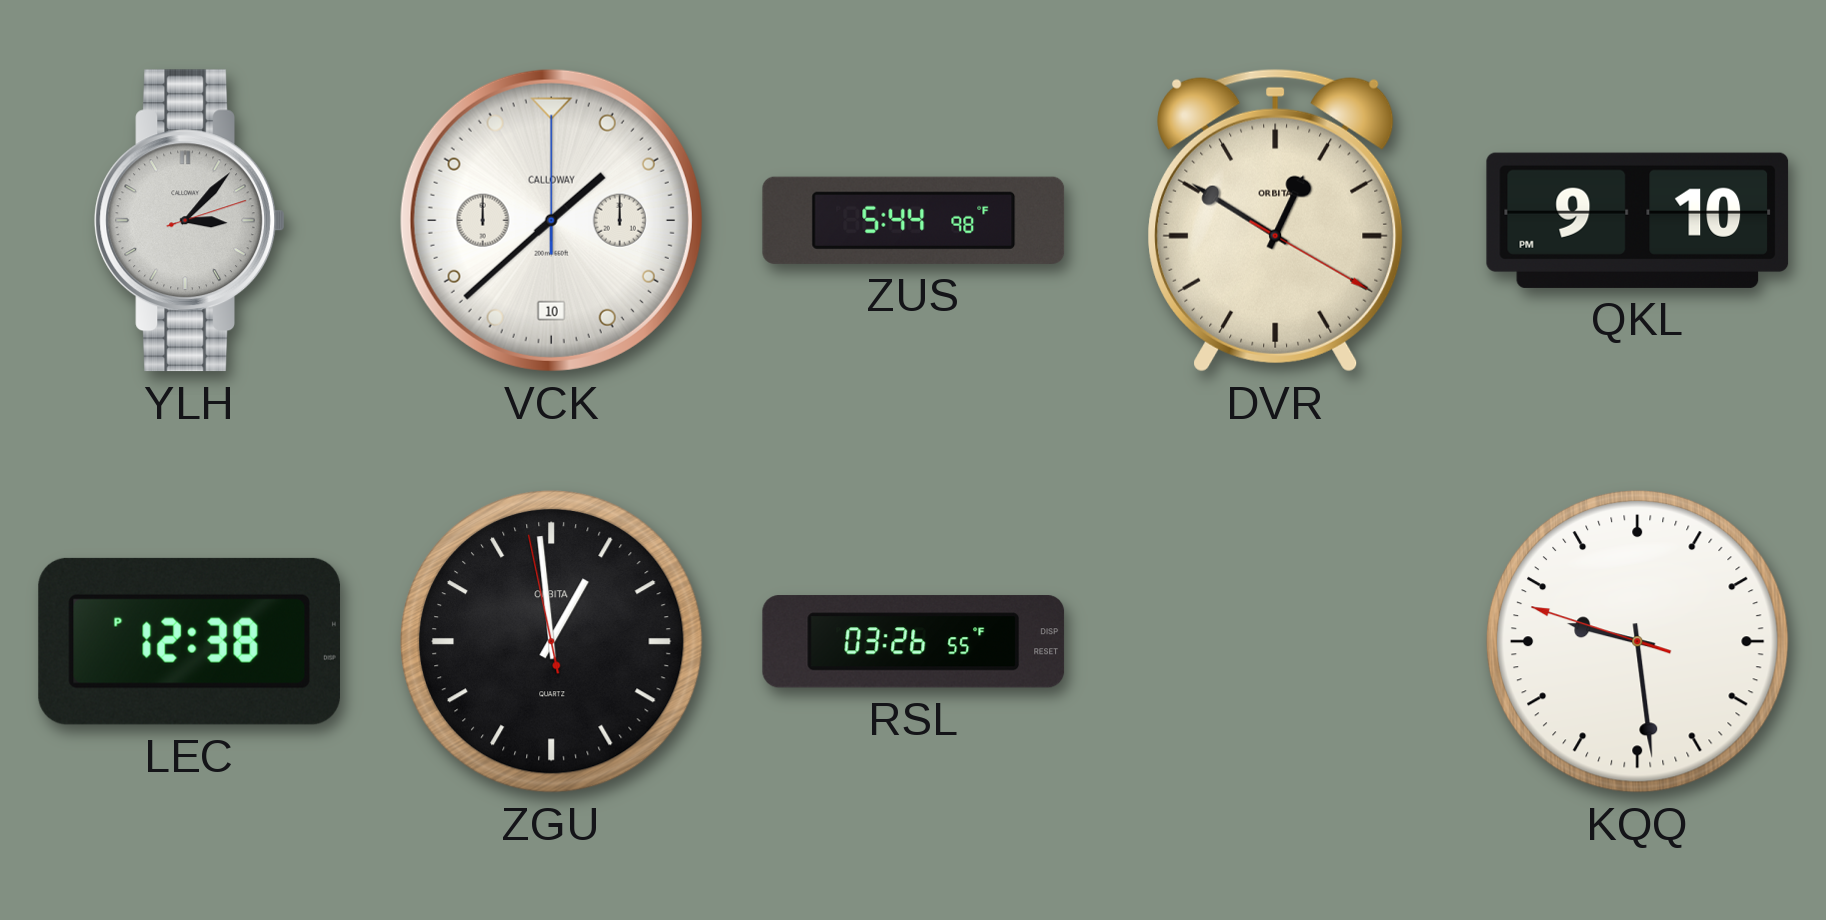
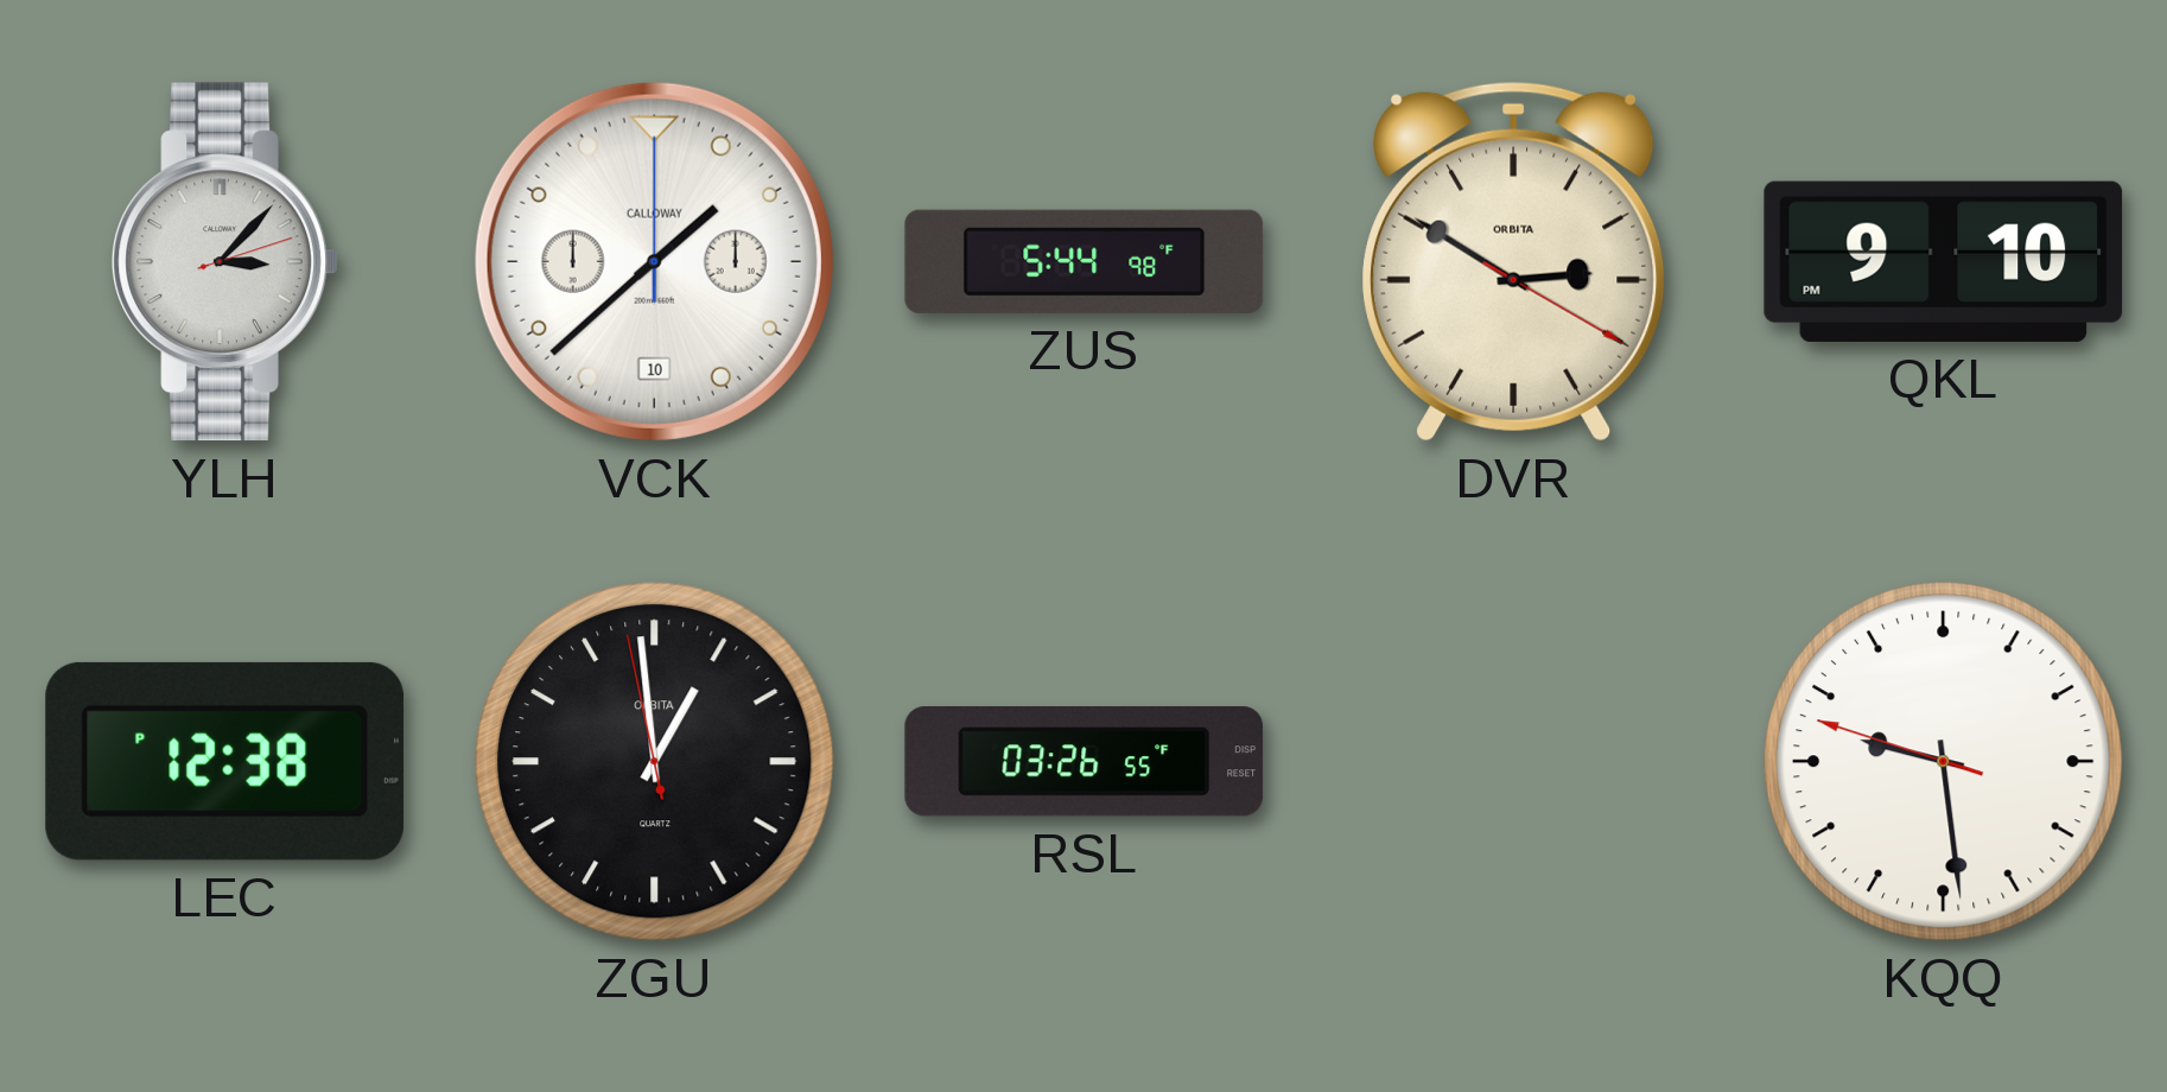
DVR: 12:50 -> 2:50
